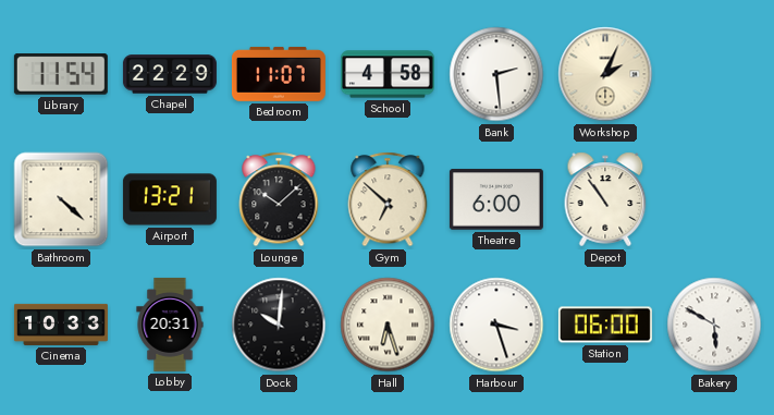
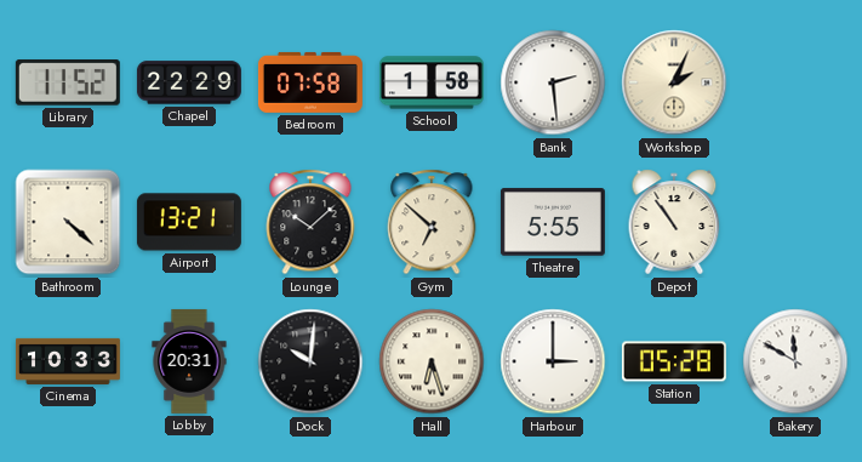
Library: 11:54 -> 11:52
Bedroom: 11:07 -> 07:58
School: 4:58 -> 1:58
Theatre: 6:00 -> 5:55
Harbour: 3:27 -> 3:00
Station: 06:00 -> 05:28
Bakery: 5:50 -> 11:50
